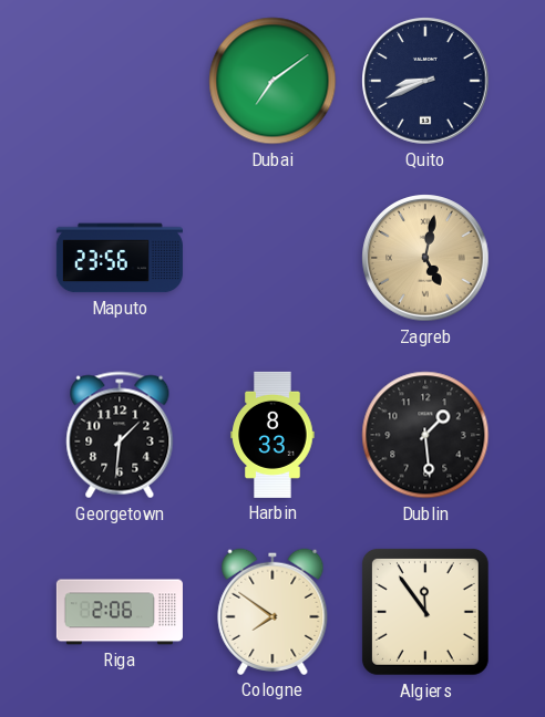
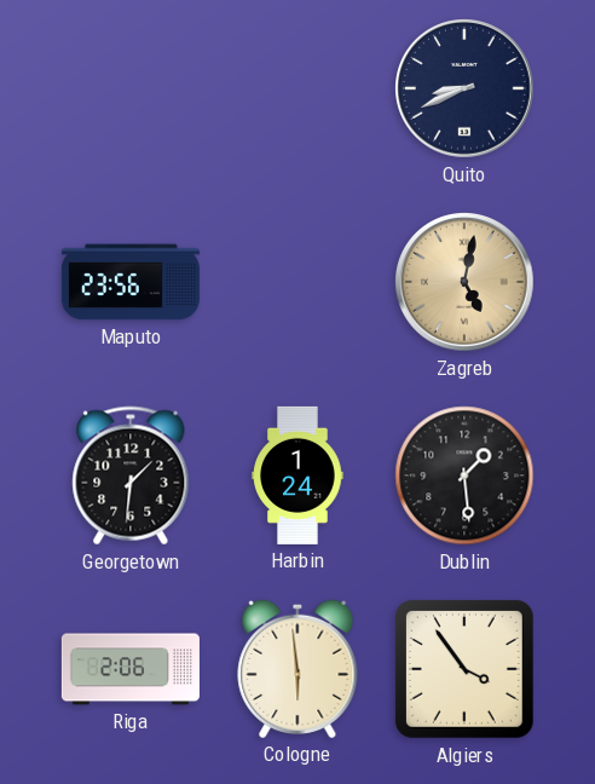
Dubai: 7:09 -> none
Harbin: 8:33 -> 1:24
Cologne: 7:51 -> 5:59
Algiers: 11:54 -> 3:54
